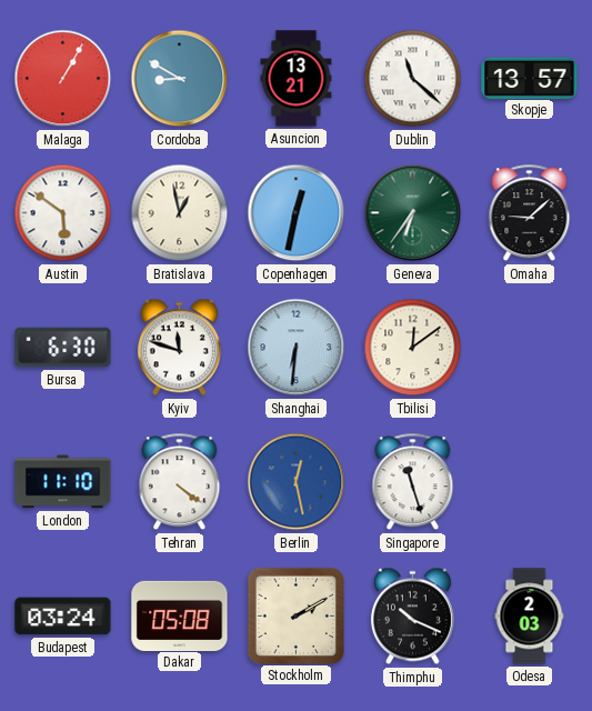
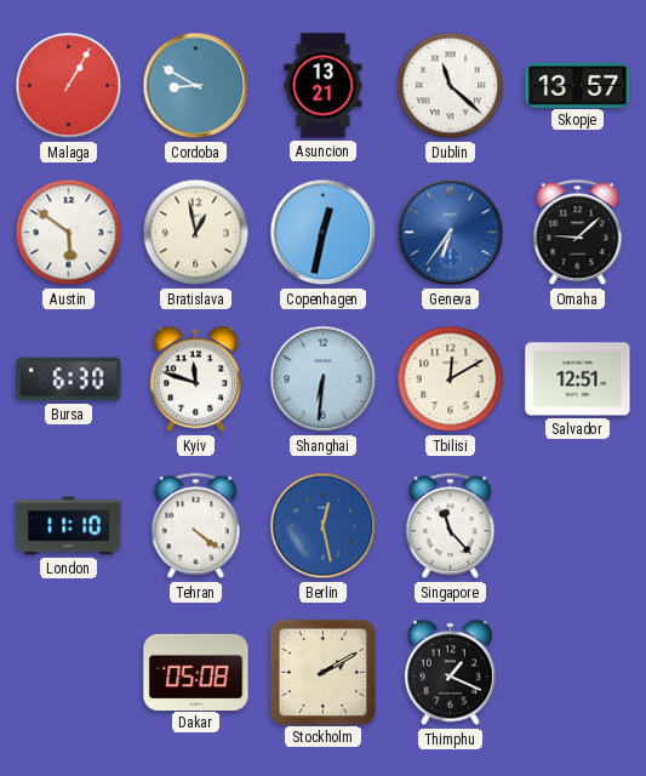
Geneva dial: green -> blue
Tbilisi: 12:09 -> 12:10
Salvador: none -> 12:51
Singapore: 11:27 -> 11:23
Budapest: 03:24 -> none
Thimphu: 10:19 -> 1:19
Odesa: 2:03 -> none
